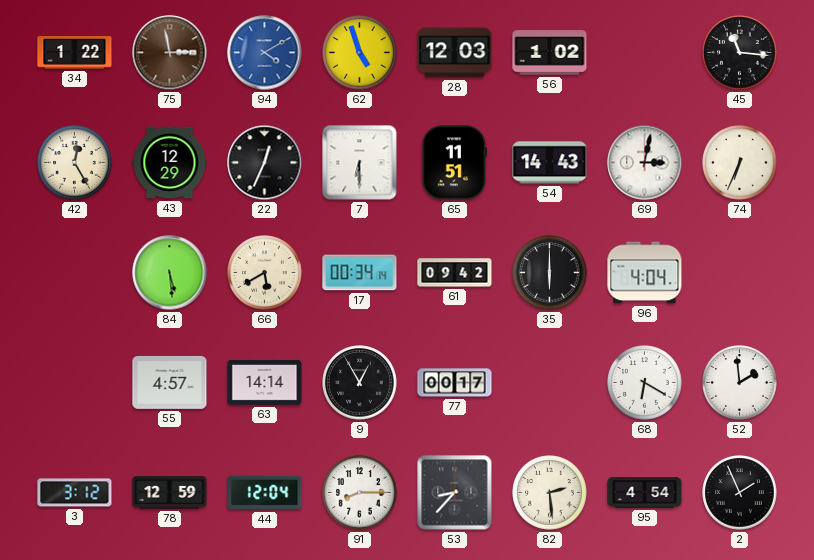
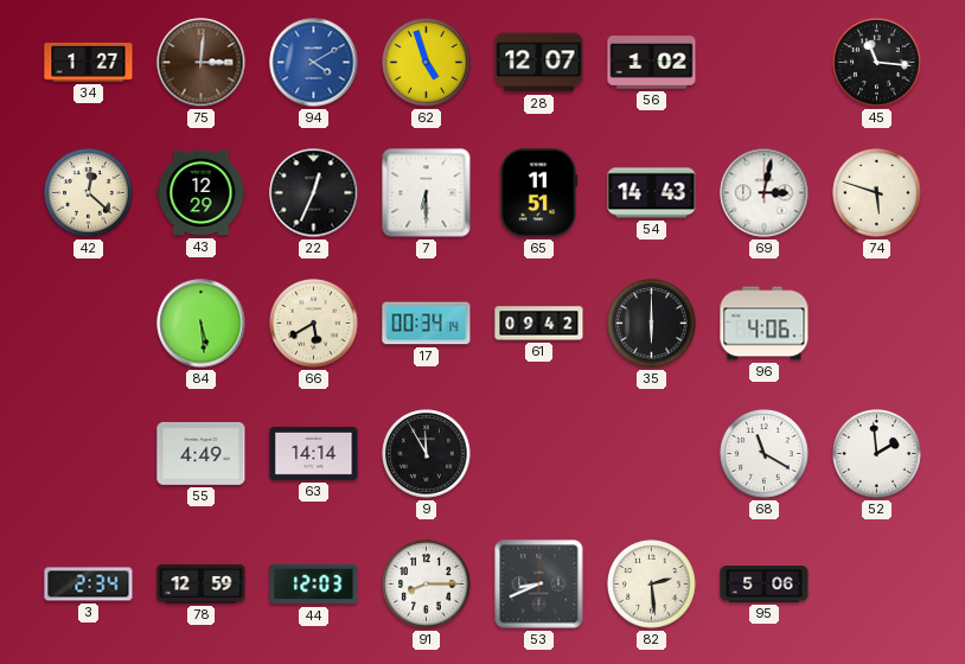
34: 1:22 -> 1:27
75: 2:58 -> 3:01
28: 12:03 -> 12:07
42: 12:25 -> 12:22
74: 6:34 -> 5:48
96: 4:04 -> 4:06
55: 4:57 -> 4:49
9: 12:55 -> 11:55
77: 00:17 -> none
68: 6:20 -> 11:20
3: 3:12 -> 2:34
44: 12:04 -> 12:03
53: 8:37 -> 8:41
95: 4:54 -> 5:06
2: 1:56 -> none
